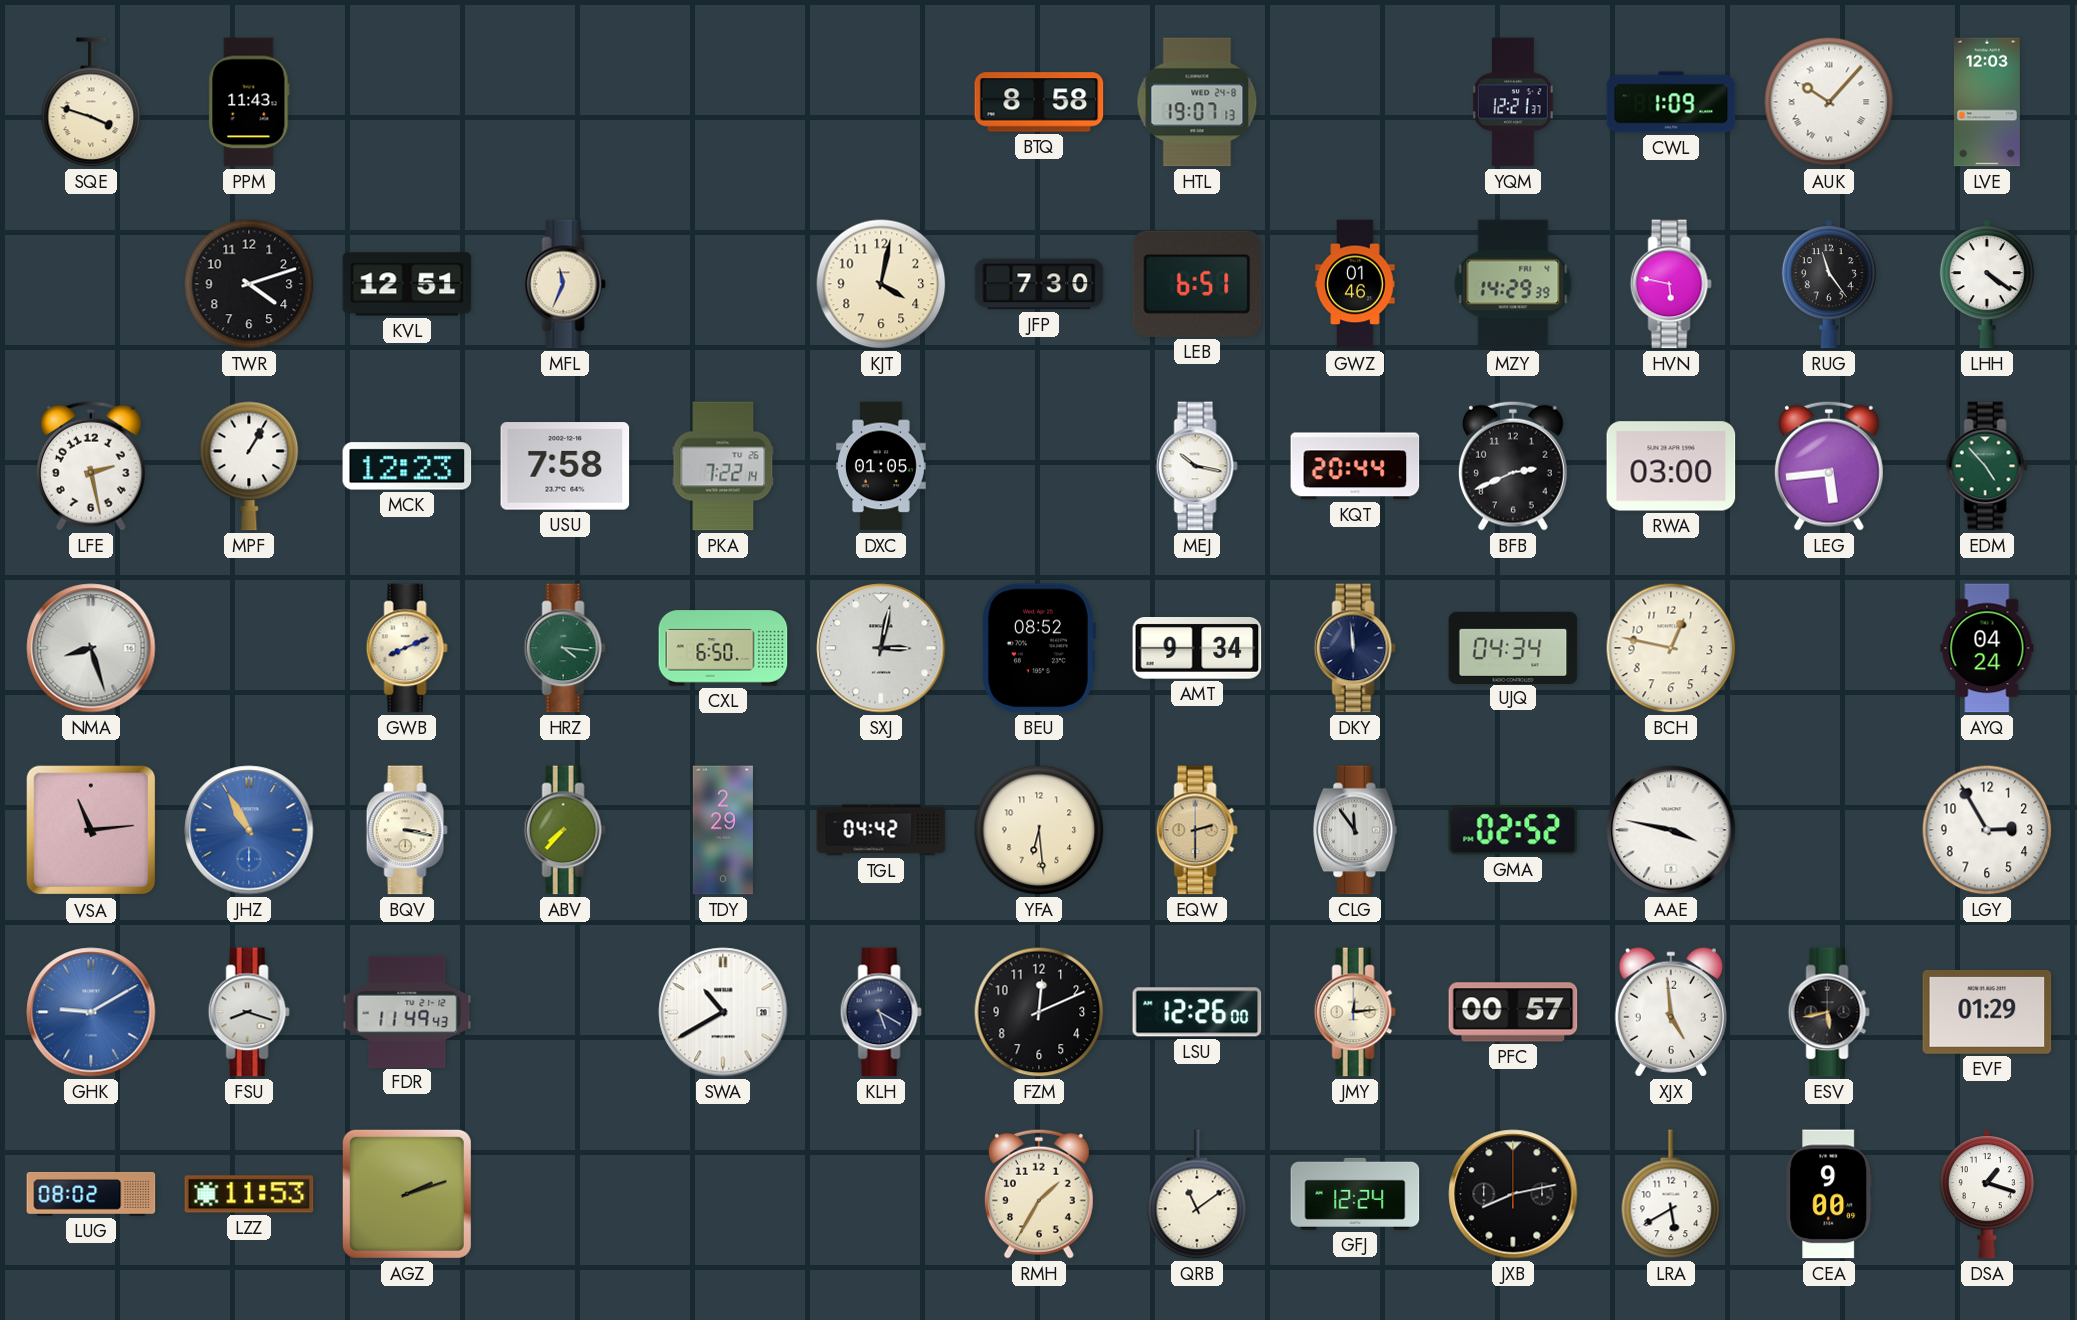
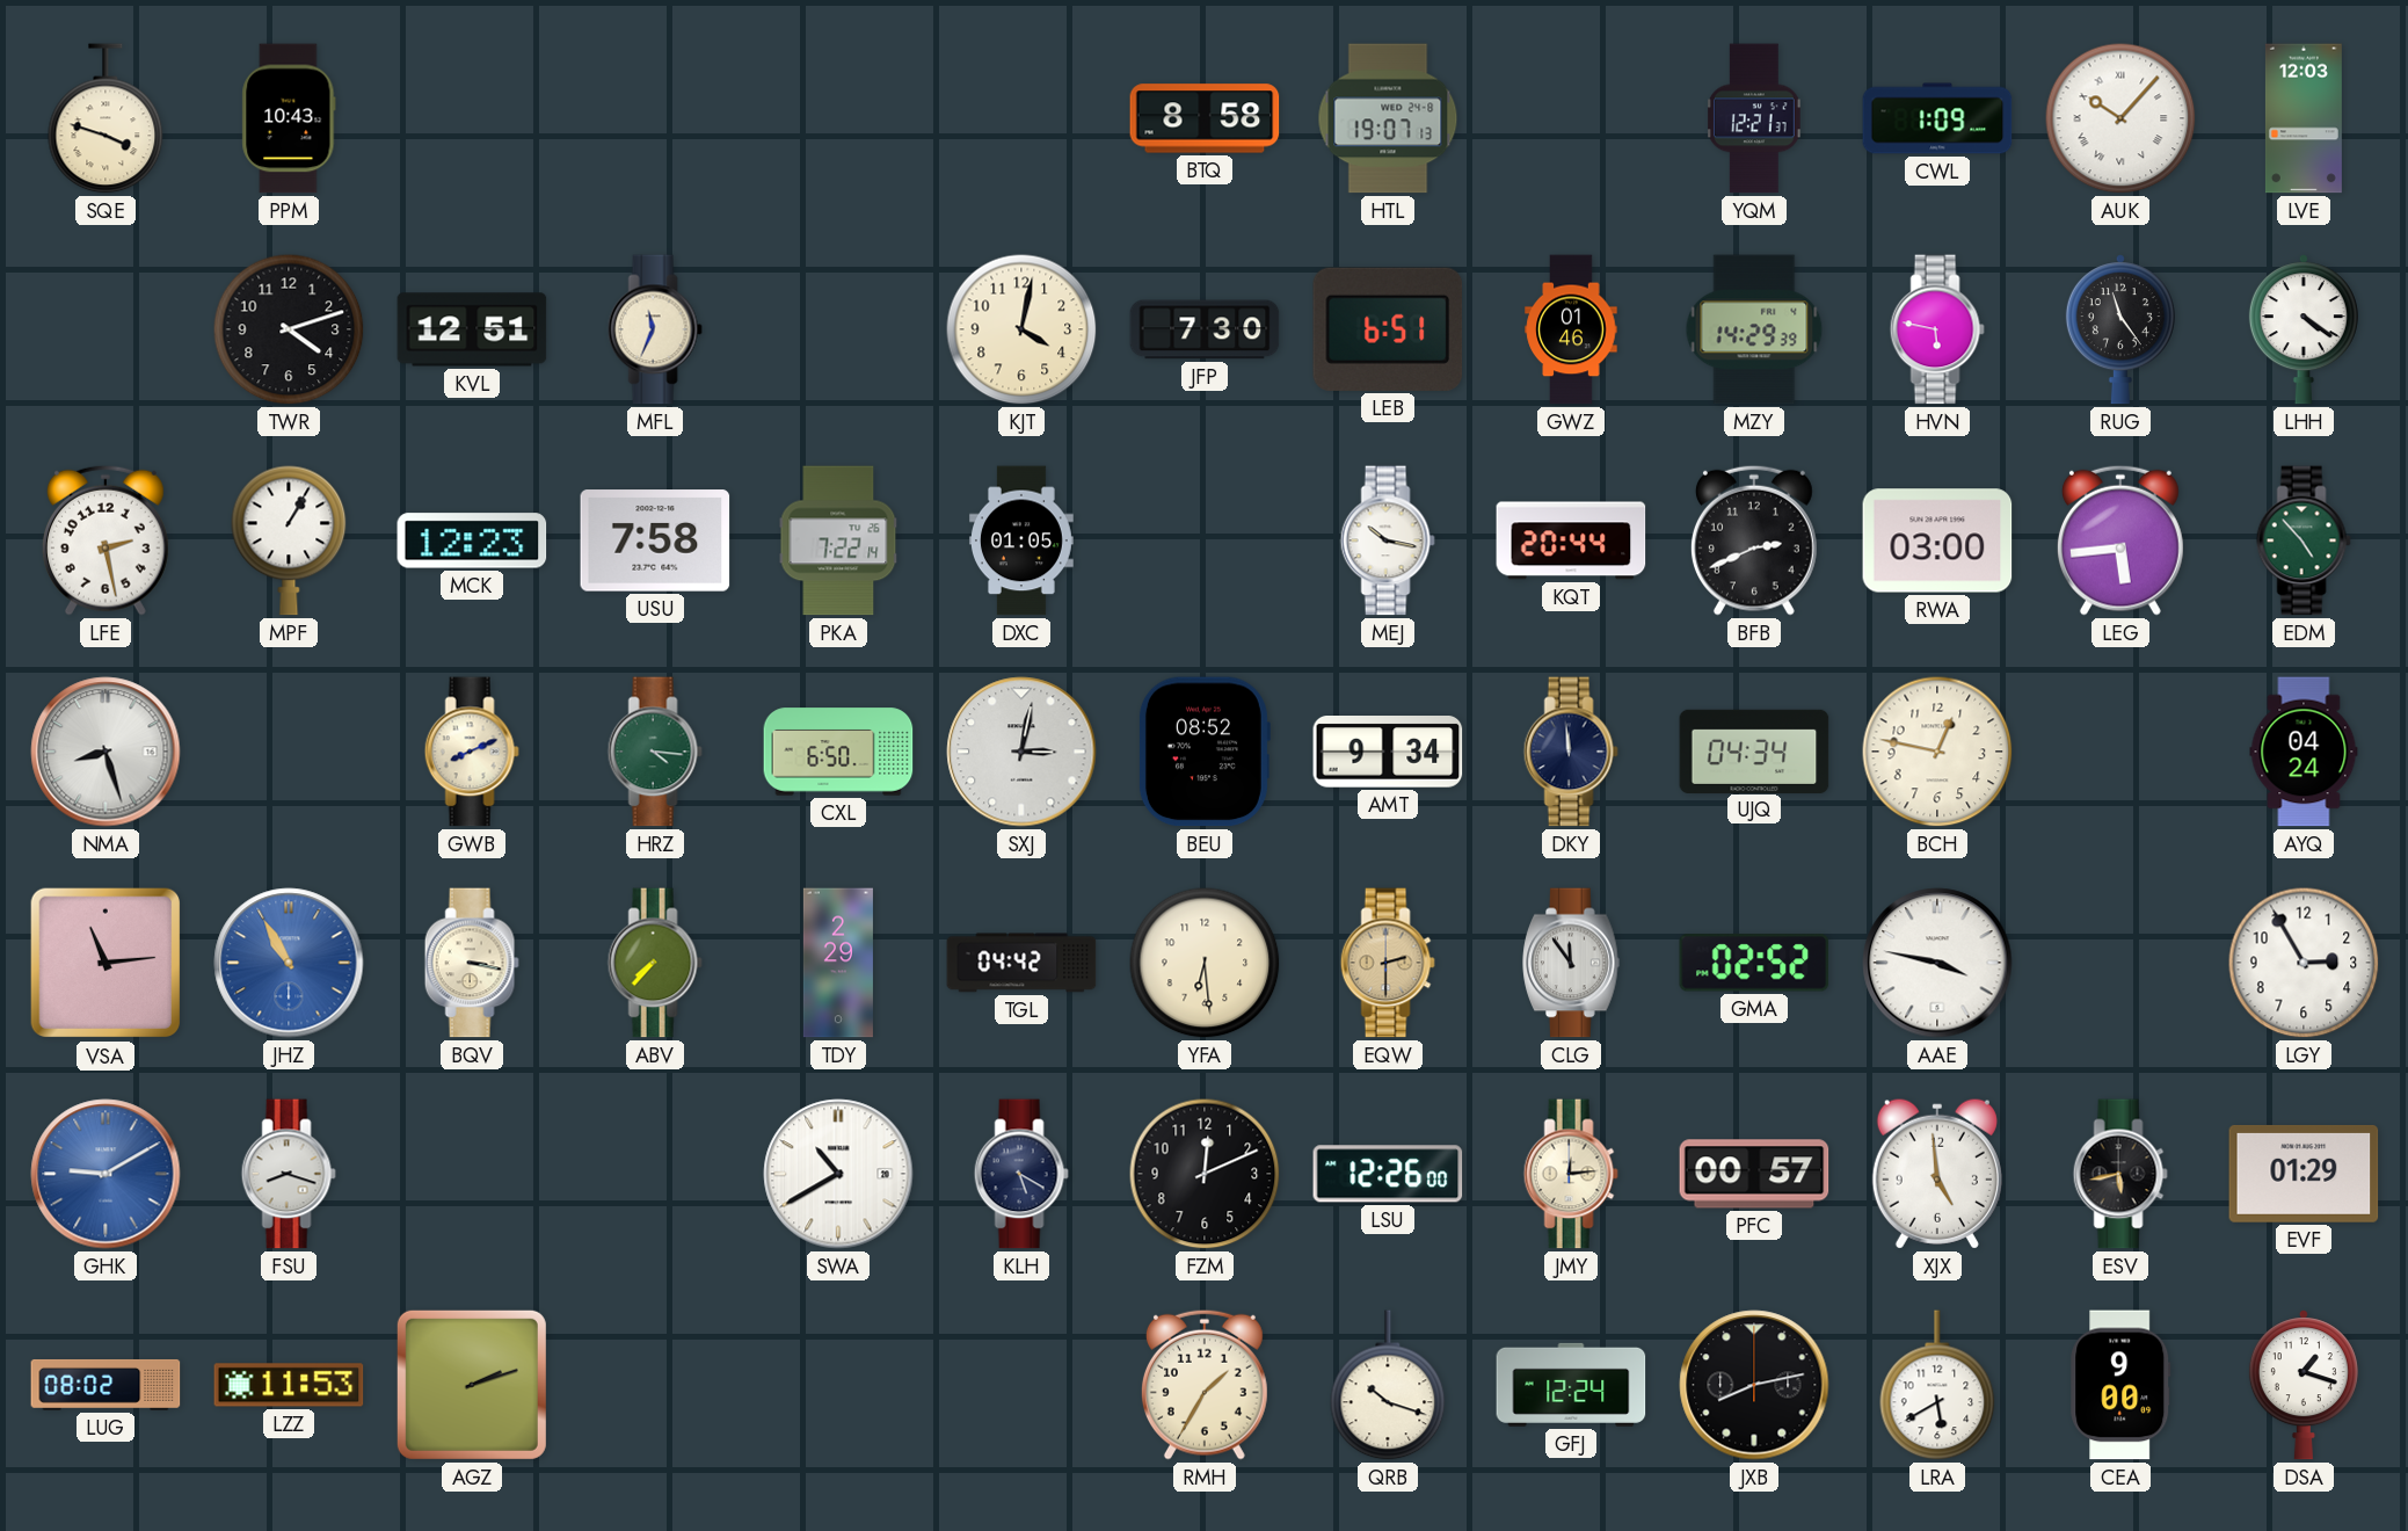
PPM: 11:43 -> 10:43
FDR: 11:49 -> none
QRB: 11:09 -> 10:18
